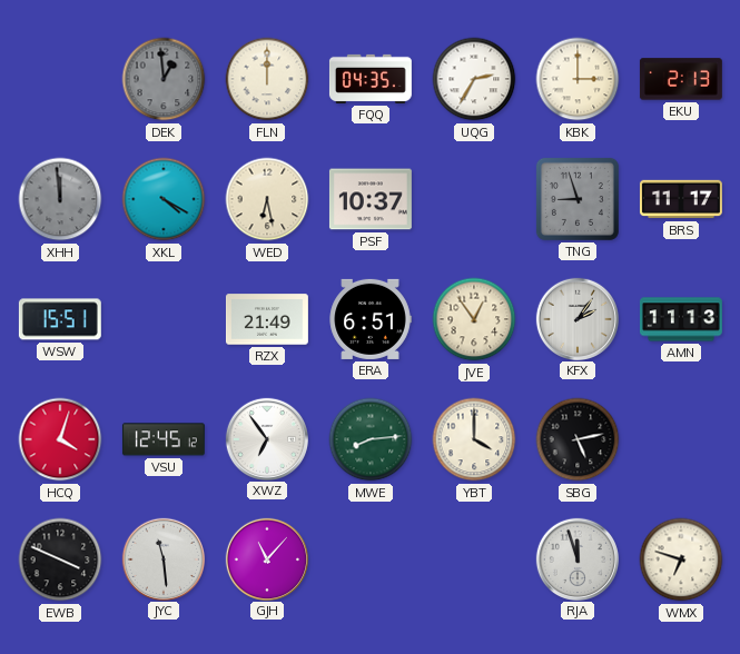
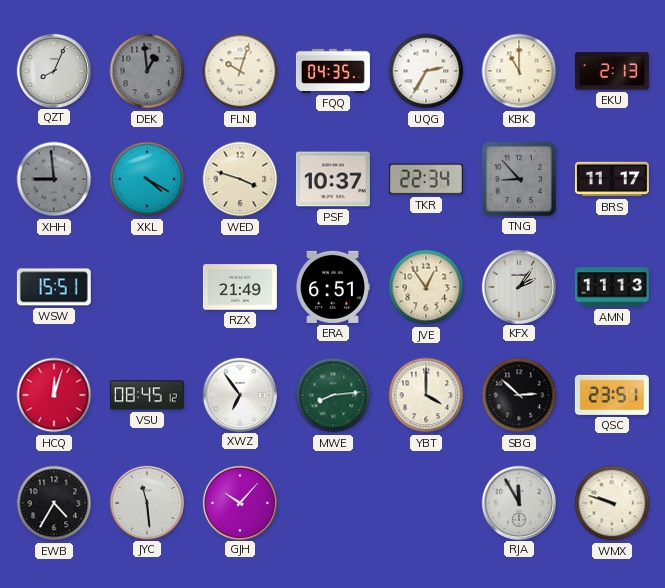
QZT: none -> 8:04
FLN: 12:00 -> 10:03
KBK: 3:00 -> 11:00
XHH: 11:59 -> 8:59
WED: 6:28 -> 3:48
TKR: none -> 22:34
TNG: 8:57 -> 8:53
HCQ: 4:03 -> 12:03
VSU: 12:45 -> 08:45
SBG: 5:13 -> 2:52
QSC: none -> 23:51
EWB: 3:49 -> 4:35
GJH: 11:07 -> 10:07
RJA: 11:57 -> 11:55
WMX: 6:48 -> 9:48
